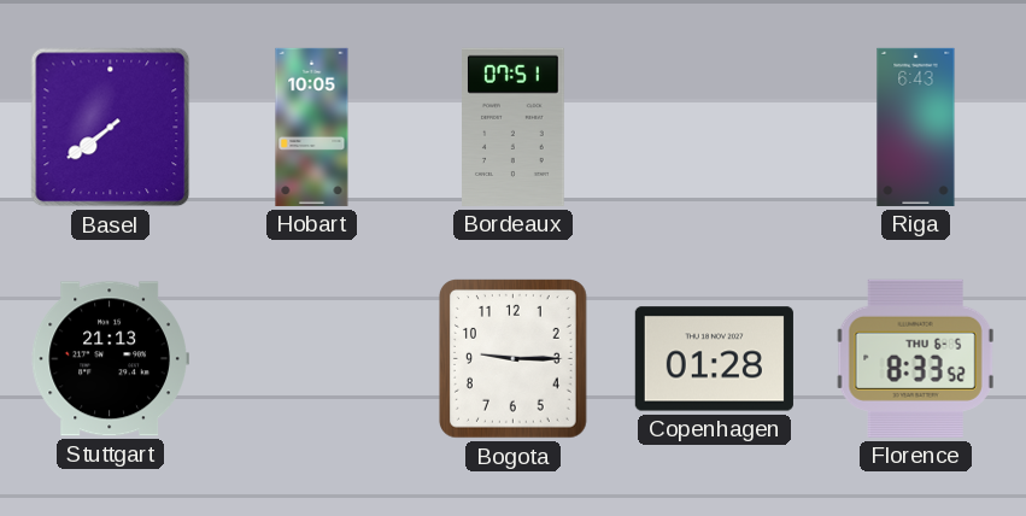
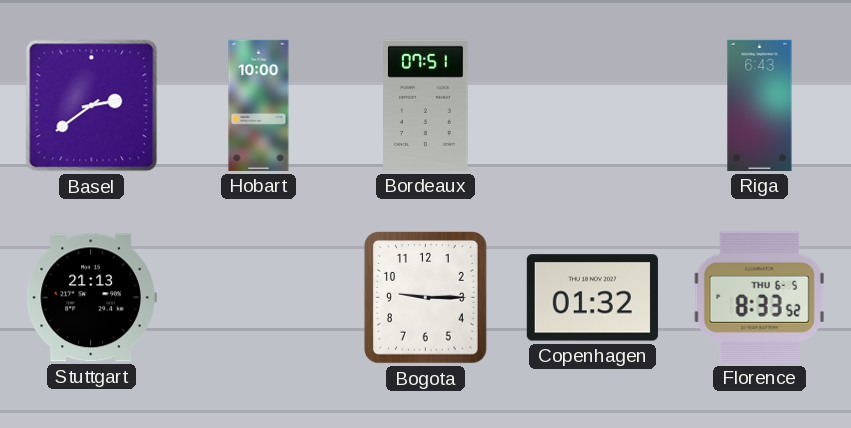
Basel: 7:39 -> 2:39
Hobart: 10:05 -> 10:00
Copenhagen: 01:28 -> 01:32
